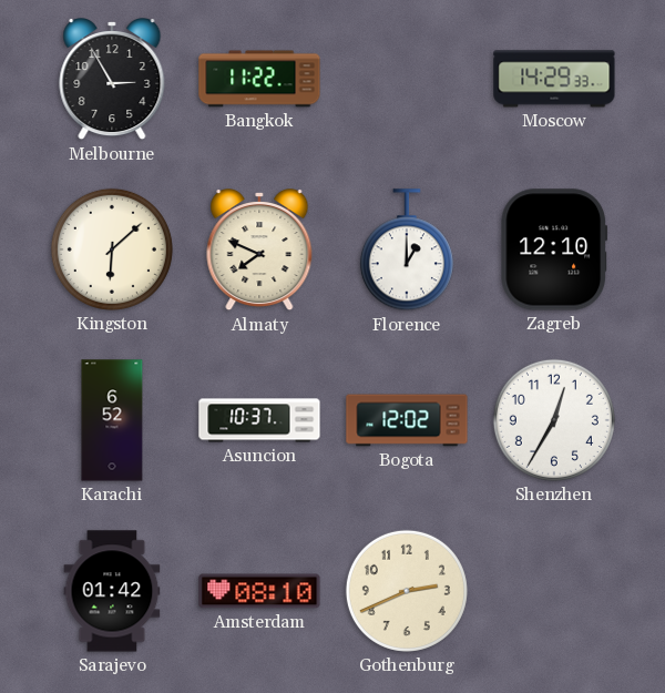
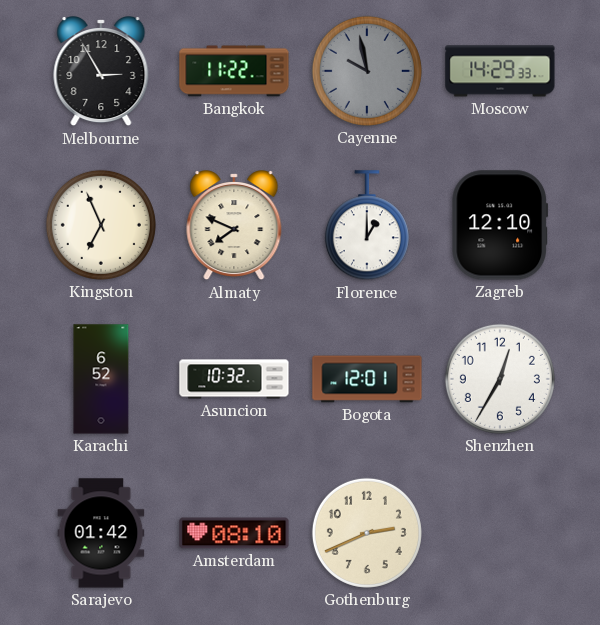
Cayenne: none -> 9:58
Kingston: 6:08 -> 6:56
Asuncion: 10:37 -> 10:32
Bogota: 12:02 -> 12:01
